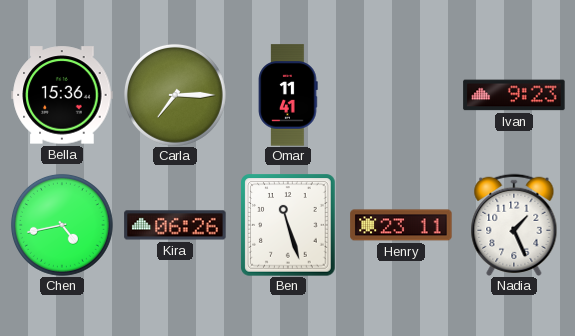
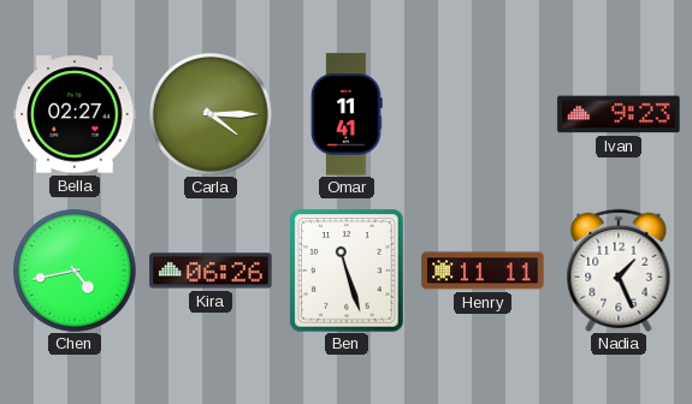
Bella: 15:36 -> 02:27
Carla: 7:15 -> 4:15
Henry: 23:11 -> 11:11
